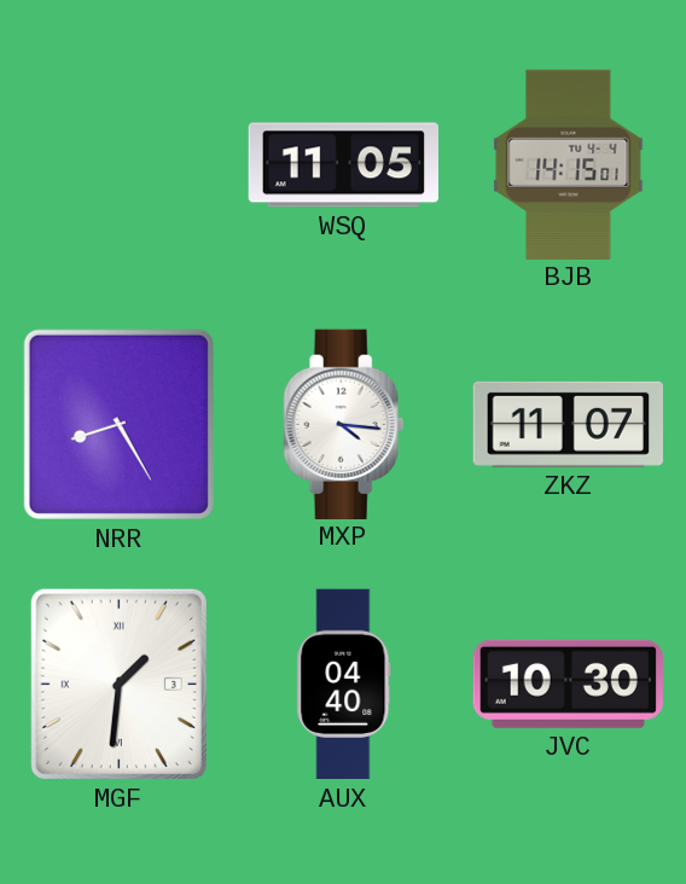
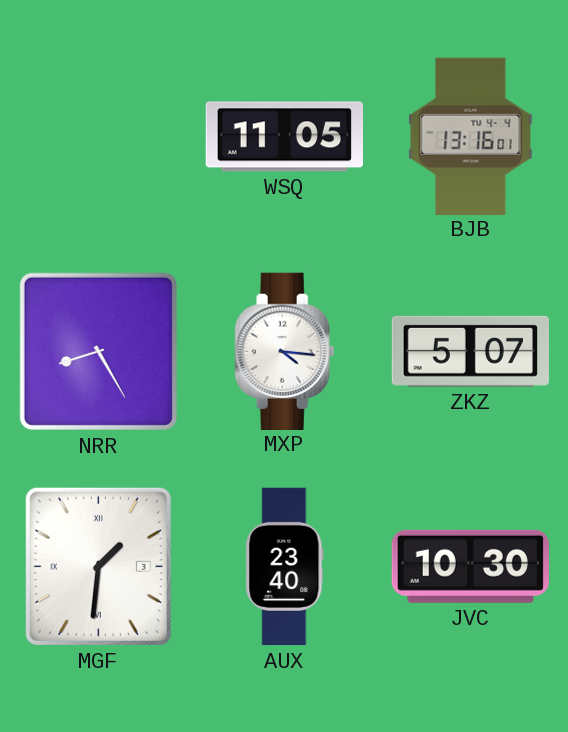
BJB: 14:15 -> 13:16
ZKZ: 11:07 -> 5:07
AUX: 04:40 -> 23:40
